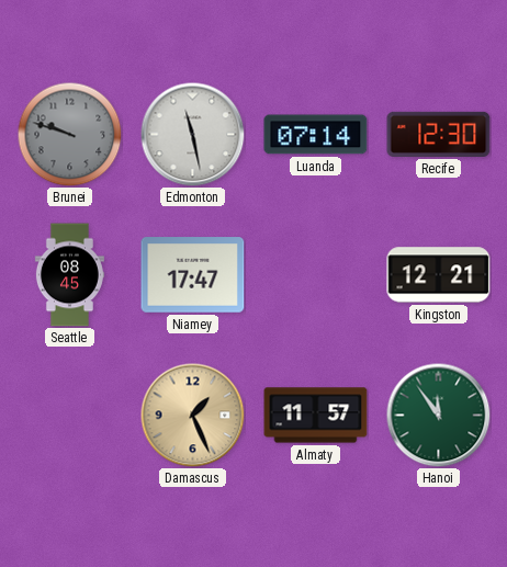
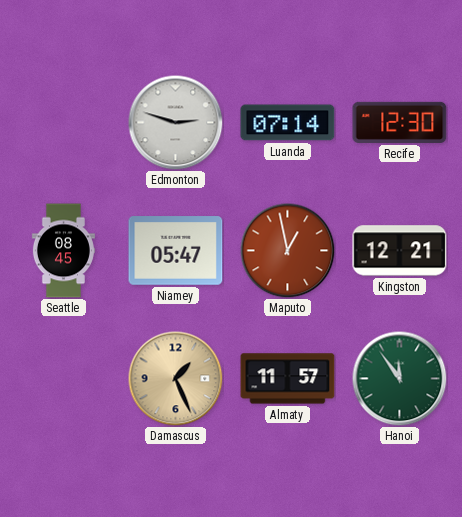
Brunei: 9:48 -> none
Edmonton: 11:28 -> 2:48
Niamey: 17:47 -> 05:47
Maputo: none -> 12:58
